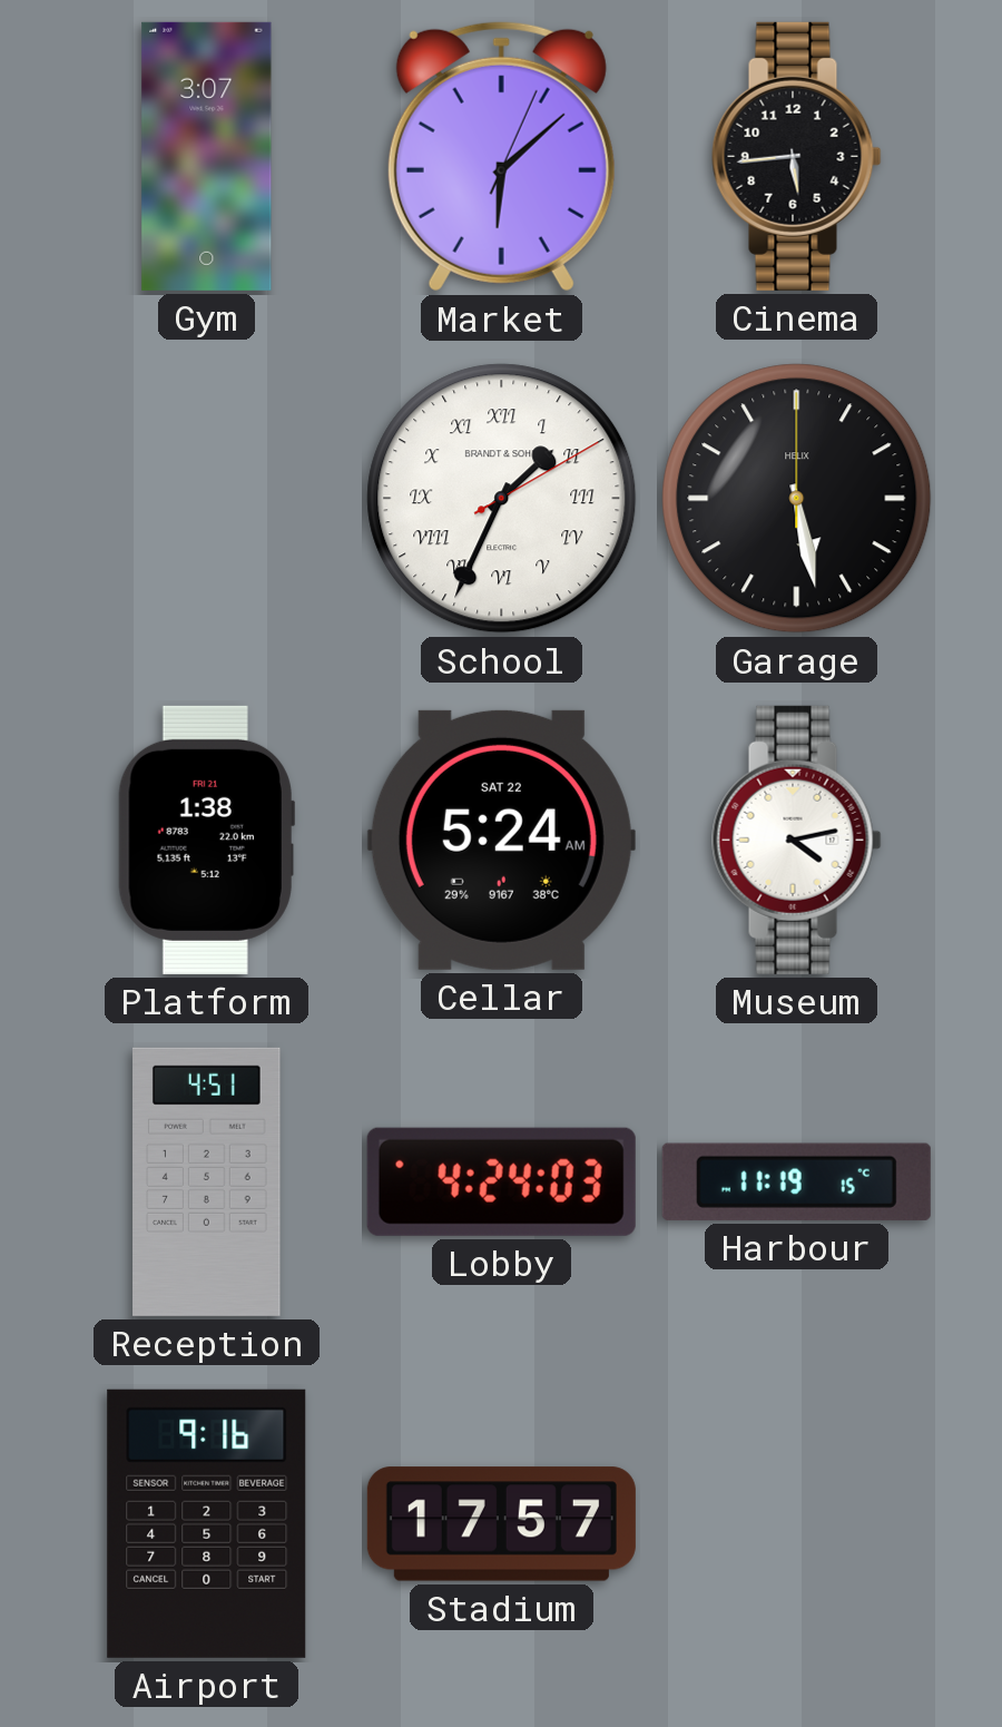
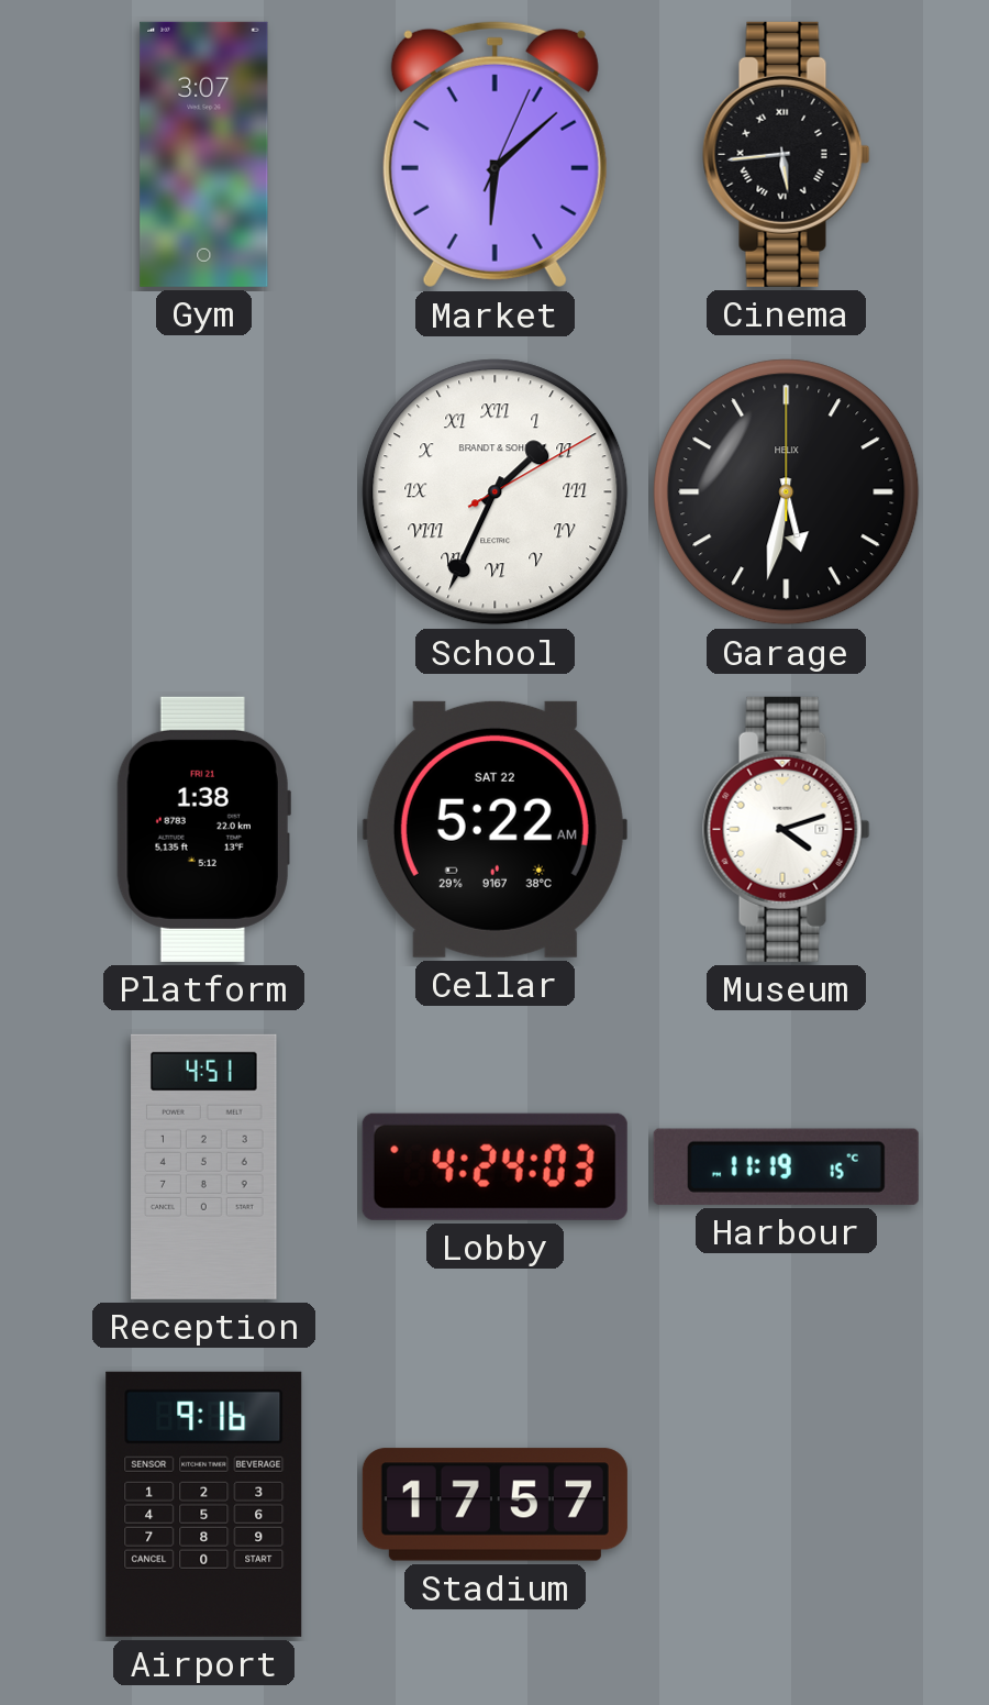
Cinema numerals: Arabic -> Roman
Garage: 5:28 -> 5:32
Cellar: 5:24 -> 5:22
Museum: 4:13 -> 4:12
